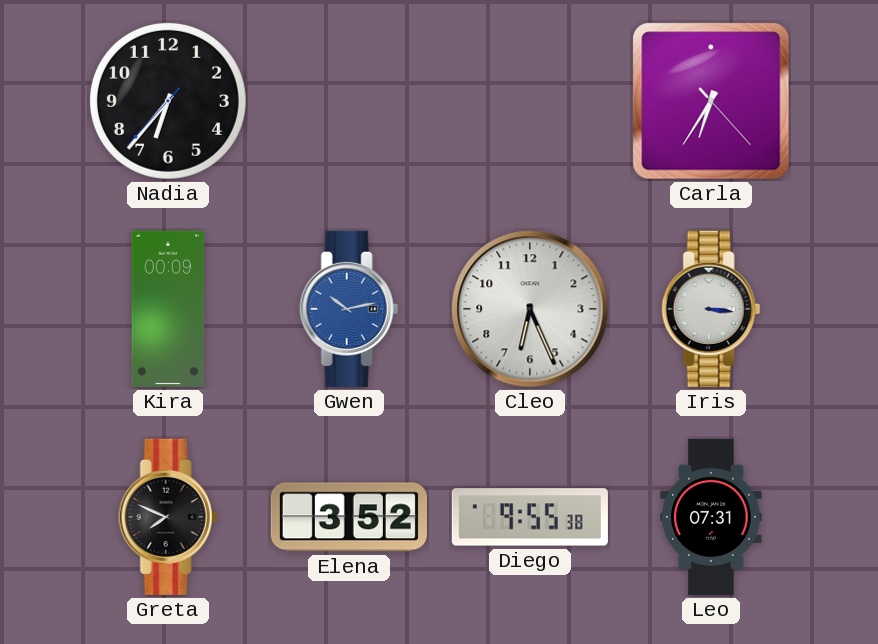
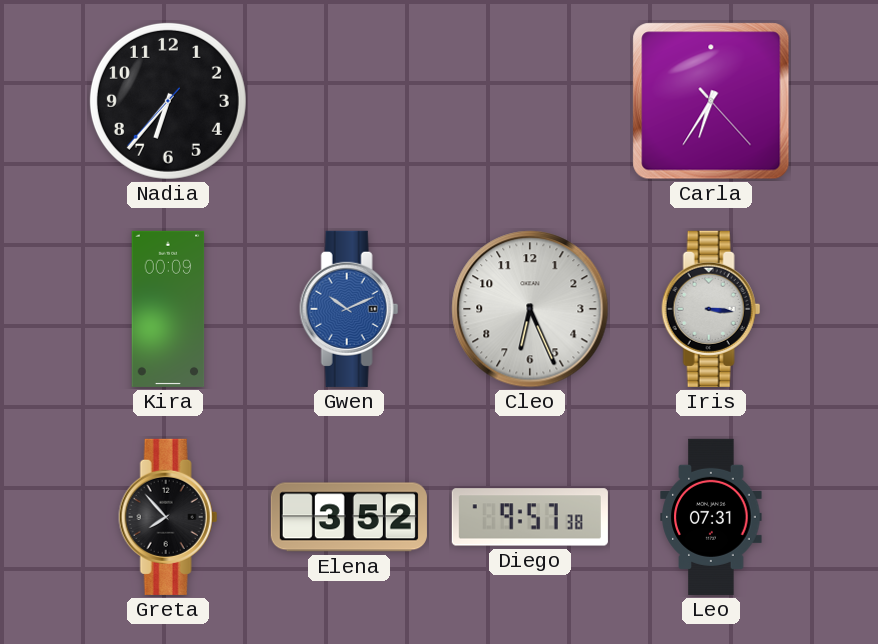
Gwen: 10:13 -> 10:11
Greta: 7:49 -> 7:53
Diego: 9:55 -> 9:57
